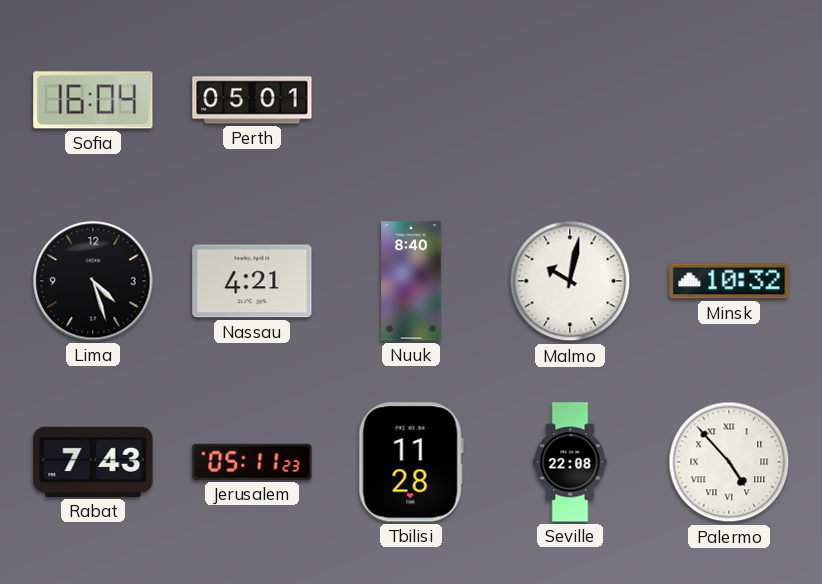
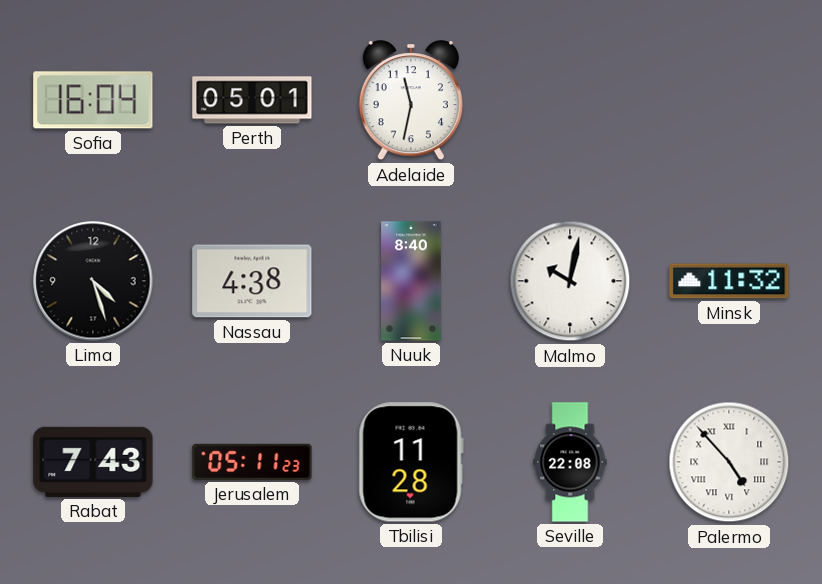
Adelaide: none -> 11:32
Nassau: 4:21 -> 4:38
Minsk: 10:32 -> 11:32
